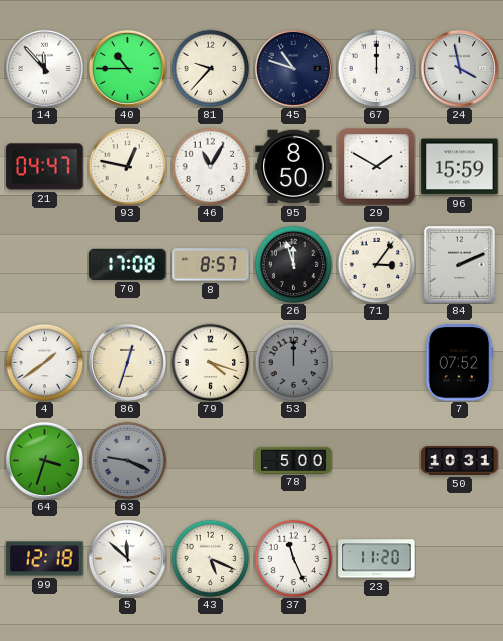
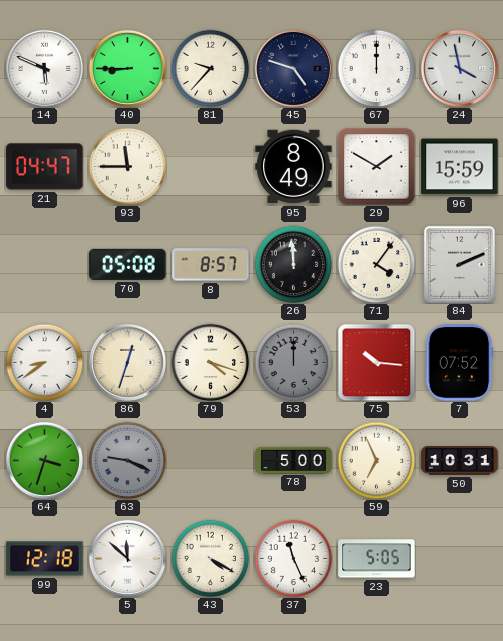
14: 11:53 -> 5:49
40: 10:45 -> 8:45
45: 10:48 -> 4:48
93: 12:47 -> 11:45
46: 11:05 -> none
95: 8:50 -> 8:49
70: 17:08 -> 05:08
26: 11:57 -> 11:59
71: 3:06 -> 4:06
4: 1:39 -> 8:39
75: none -> 10:16
59: none -> 6:56
43: 5:19 -> 4:20
23: 11:20 -> 5:05
